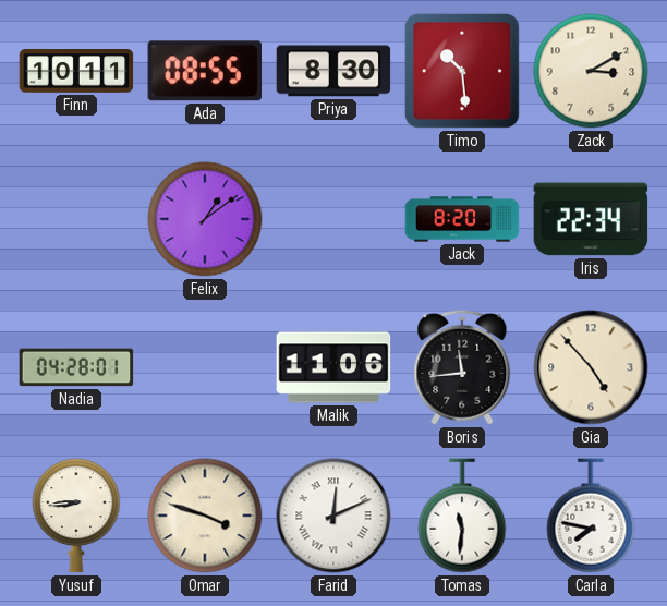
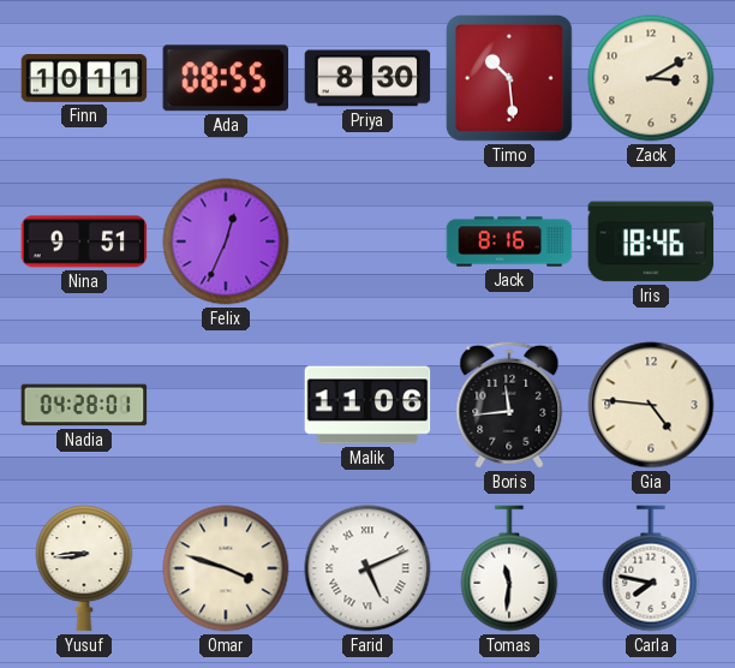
Nina: none -> 9:51
Felix: 1:09 -> 12:34
Jack: 8:20 -> 8:16
Iris: 22:34 -> 18:46
Gia: 4:53 -> 4:46
Farid: 12:11 -> 5:11
